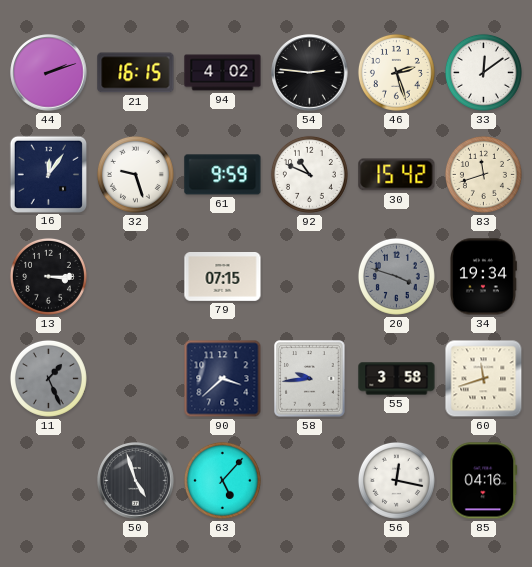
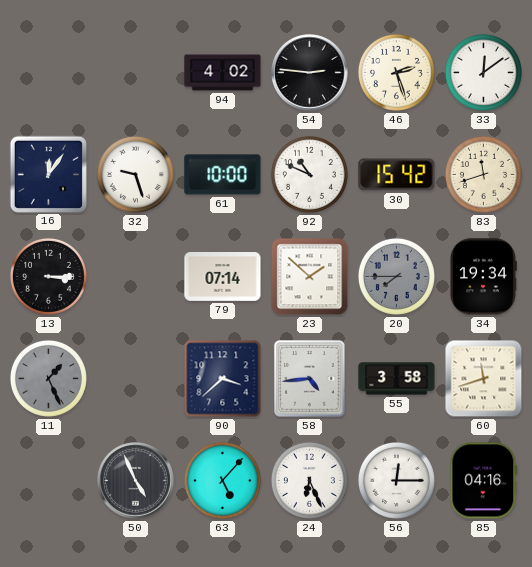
44: 2:12 -> none
21: 16:15 -> none
61: 9:59 -> 10:00
79: 07:15 -> 07:14
23: none -> 1:52
20: 3:48 -> 7:45
58: 9:44 -> 4:44
50: 4:57 -> 4:56
24: none -> 6:26
56: 12:17 -> 12:15
